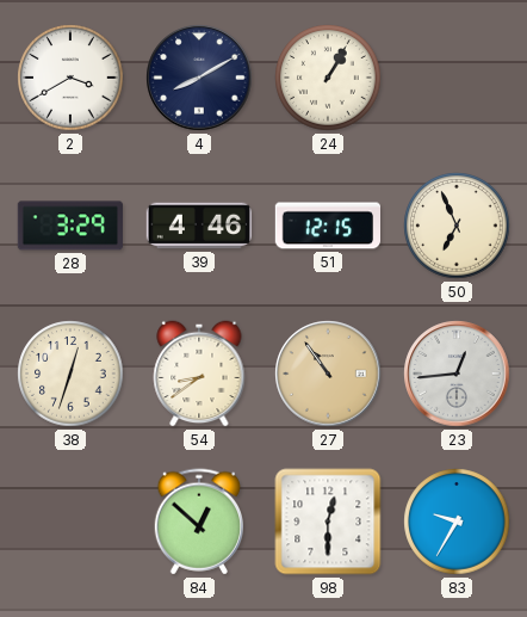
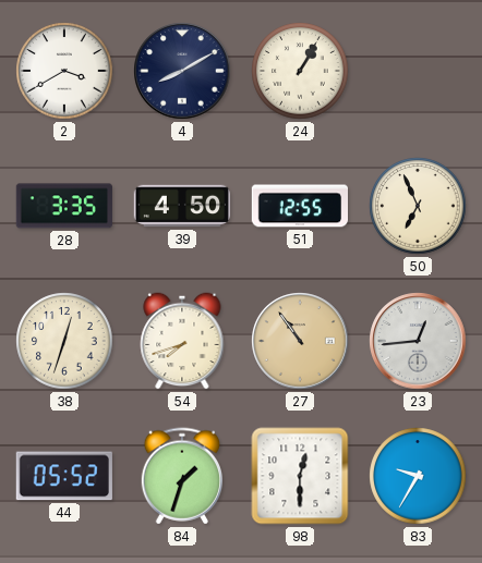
28: 3:29 -> 3:35
39: 4:46 -> 4:50
51: 12:15 -> 12:55
54: 8:39 -> 7:42
44: none -> 05:52
84: 12:52 -> 1:33
